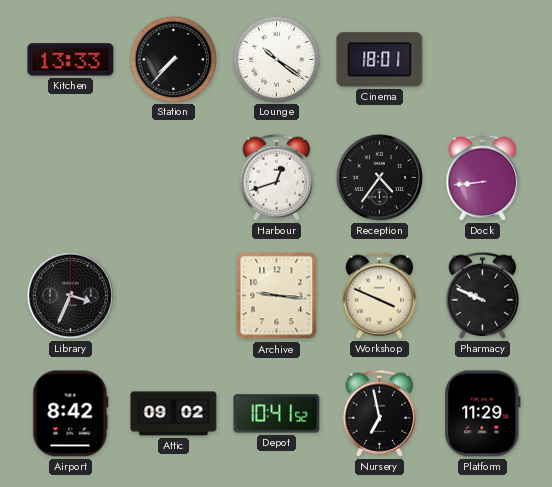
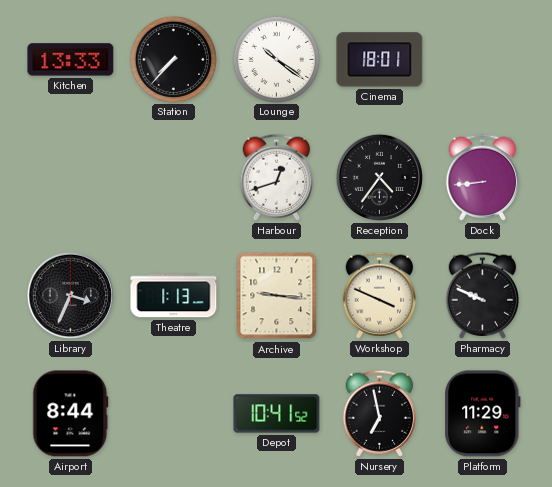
Theatre: none -> 1:13
Airport: 8:42 -> 8:44
Attic: 09:02 -> none
